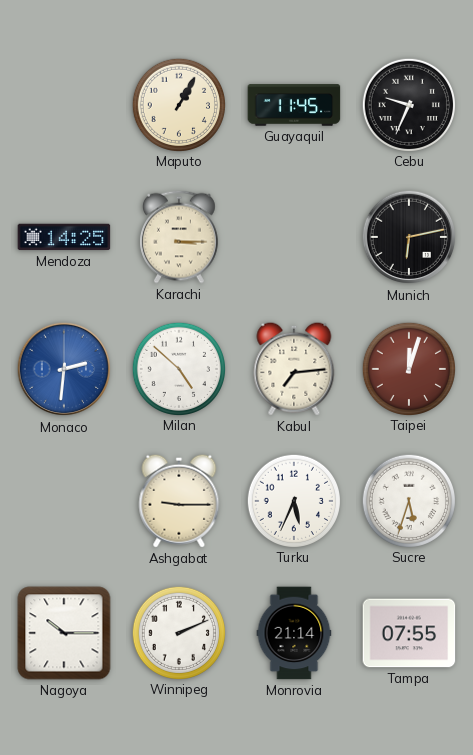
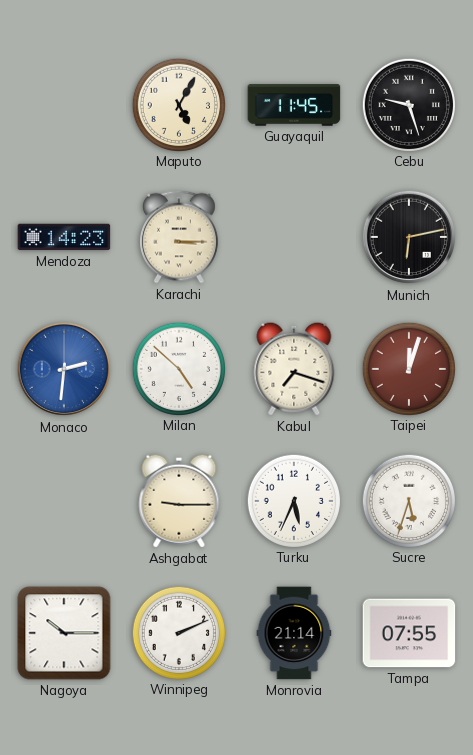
Maputo: 1:05 -> 5:05
Cebu: 9:34 -> 9:27
Mendoza: 14:25 -> 14:23
Kabul: 7:14 -> 7:18
